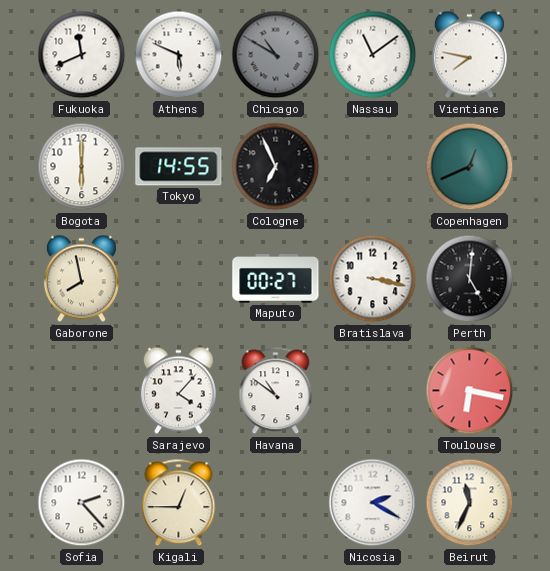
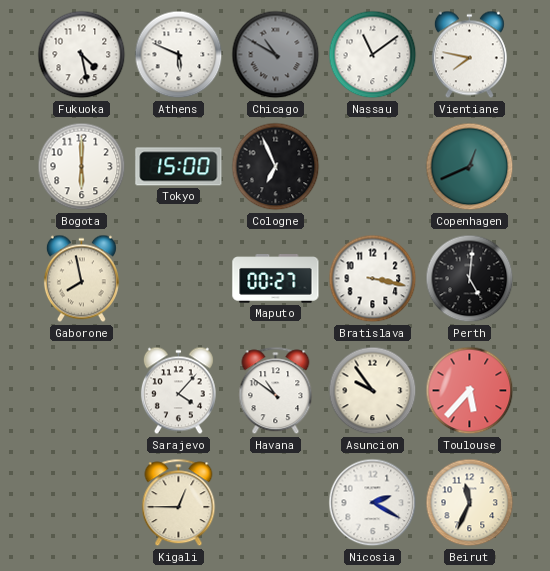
Fukuoka: 11:41 -> 4:28
Tokyo: 14:55 -> 15:00
Asuncion: none -> 9:54
Toulouse: 6:17 -> 5:37
Sofia: 2:23 -> none
